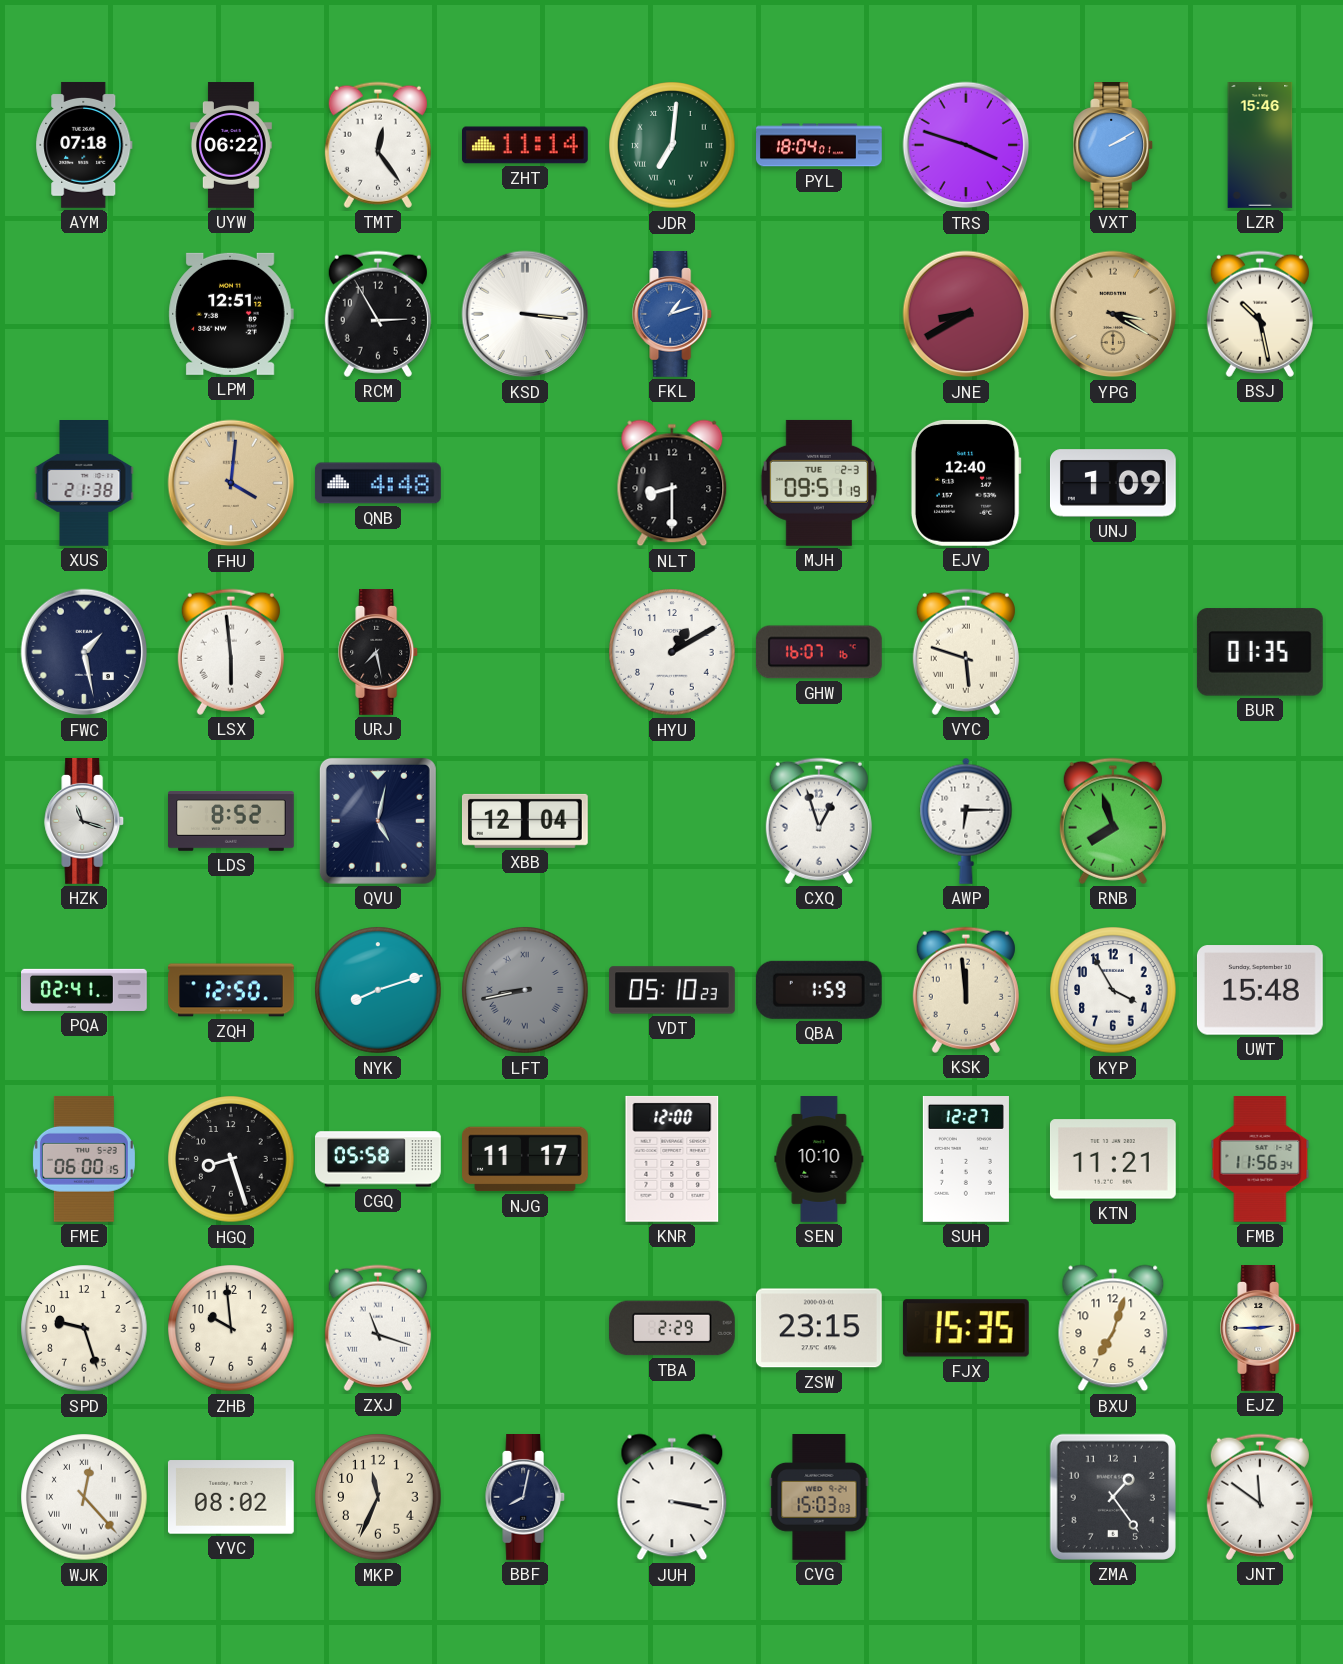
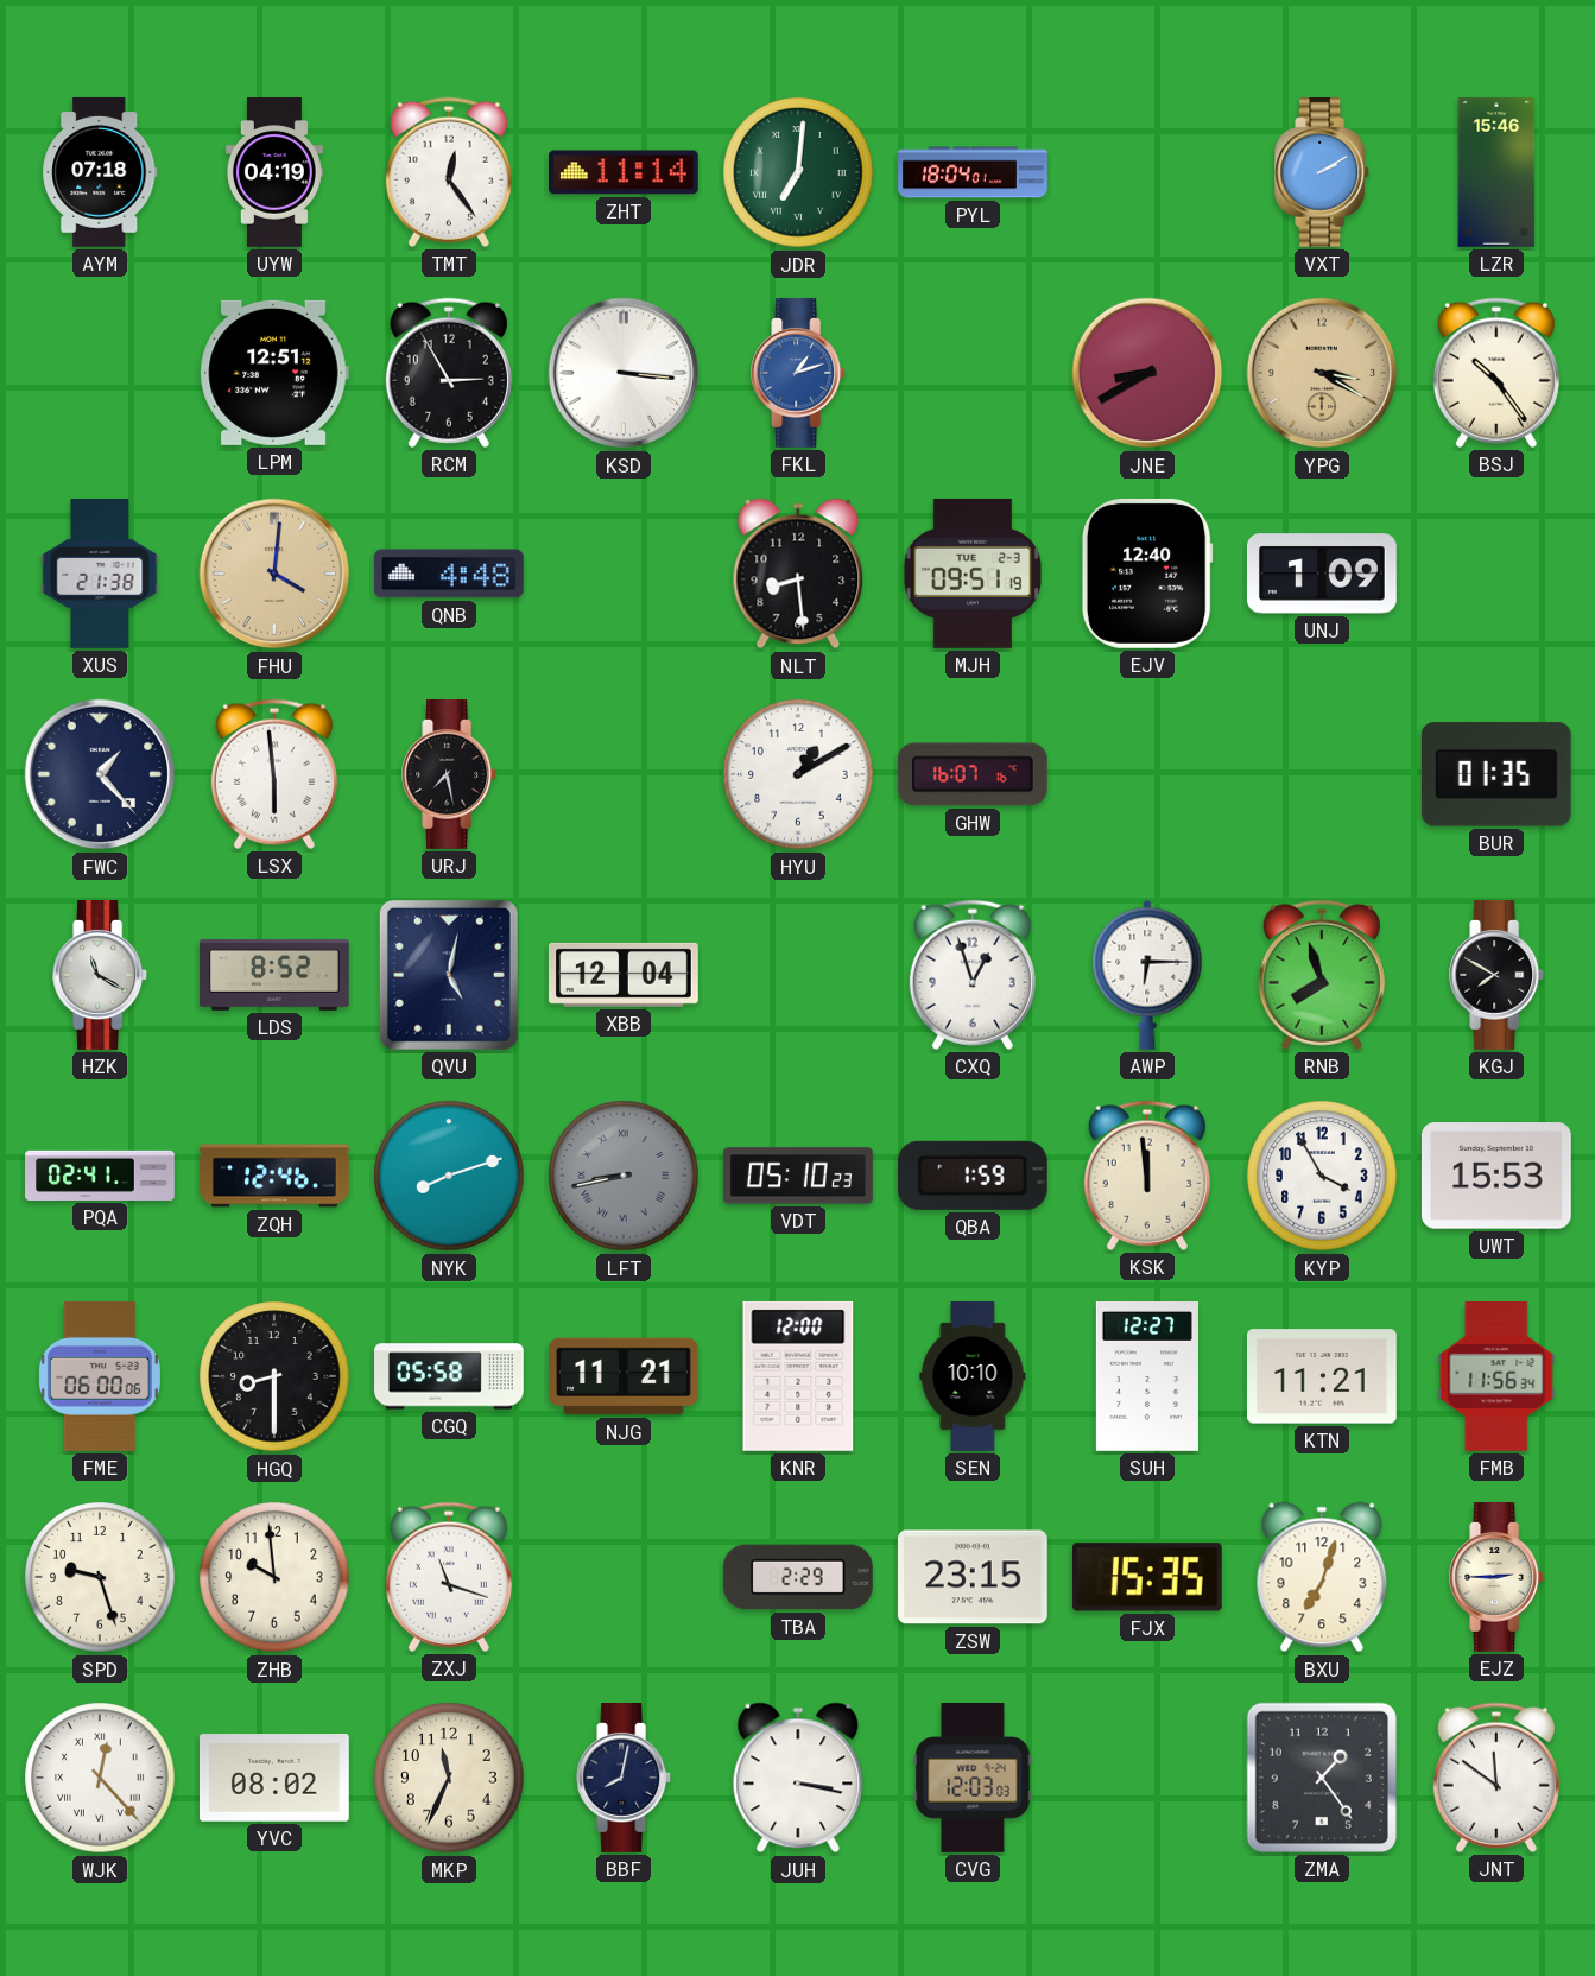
UYW: 06:22 -> 04:19
TRS: 3:48 -> none
BSJ: 10:28 -> 10:24
NLT: 8:30 -> 8:29
FWC: 1:28 -> 1:23
VYC: 5:48 -> none
HZK: 11:18 -> 11:20
KGJ: none -> 7:50
ZQH: 12:50 -> 12:46
UWT: 15:48 -> 15:53
FME: 06:00:15 -> 06:00:06
HGQ: 8:27 -> 8:30
NJG: 11:17 -> 11:21
CVG: 15:03 -> 12:03
